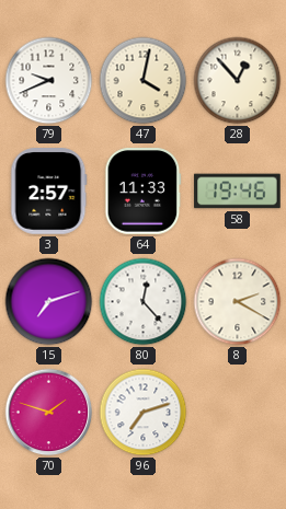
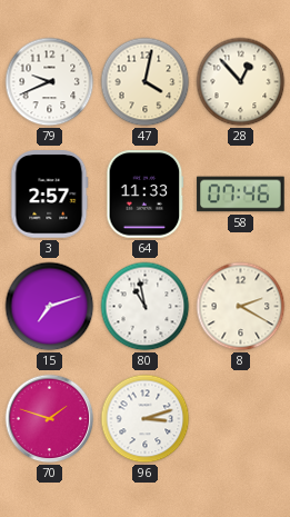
58: 19:46 -> 07:46
80: 12:23 -> 10:58
96: 7:12 -> 3:12
